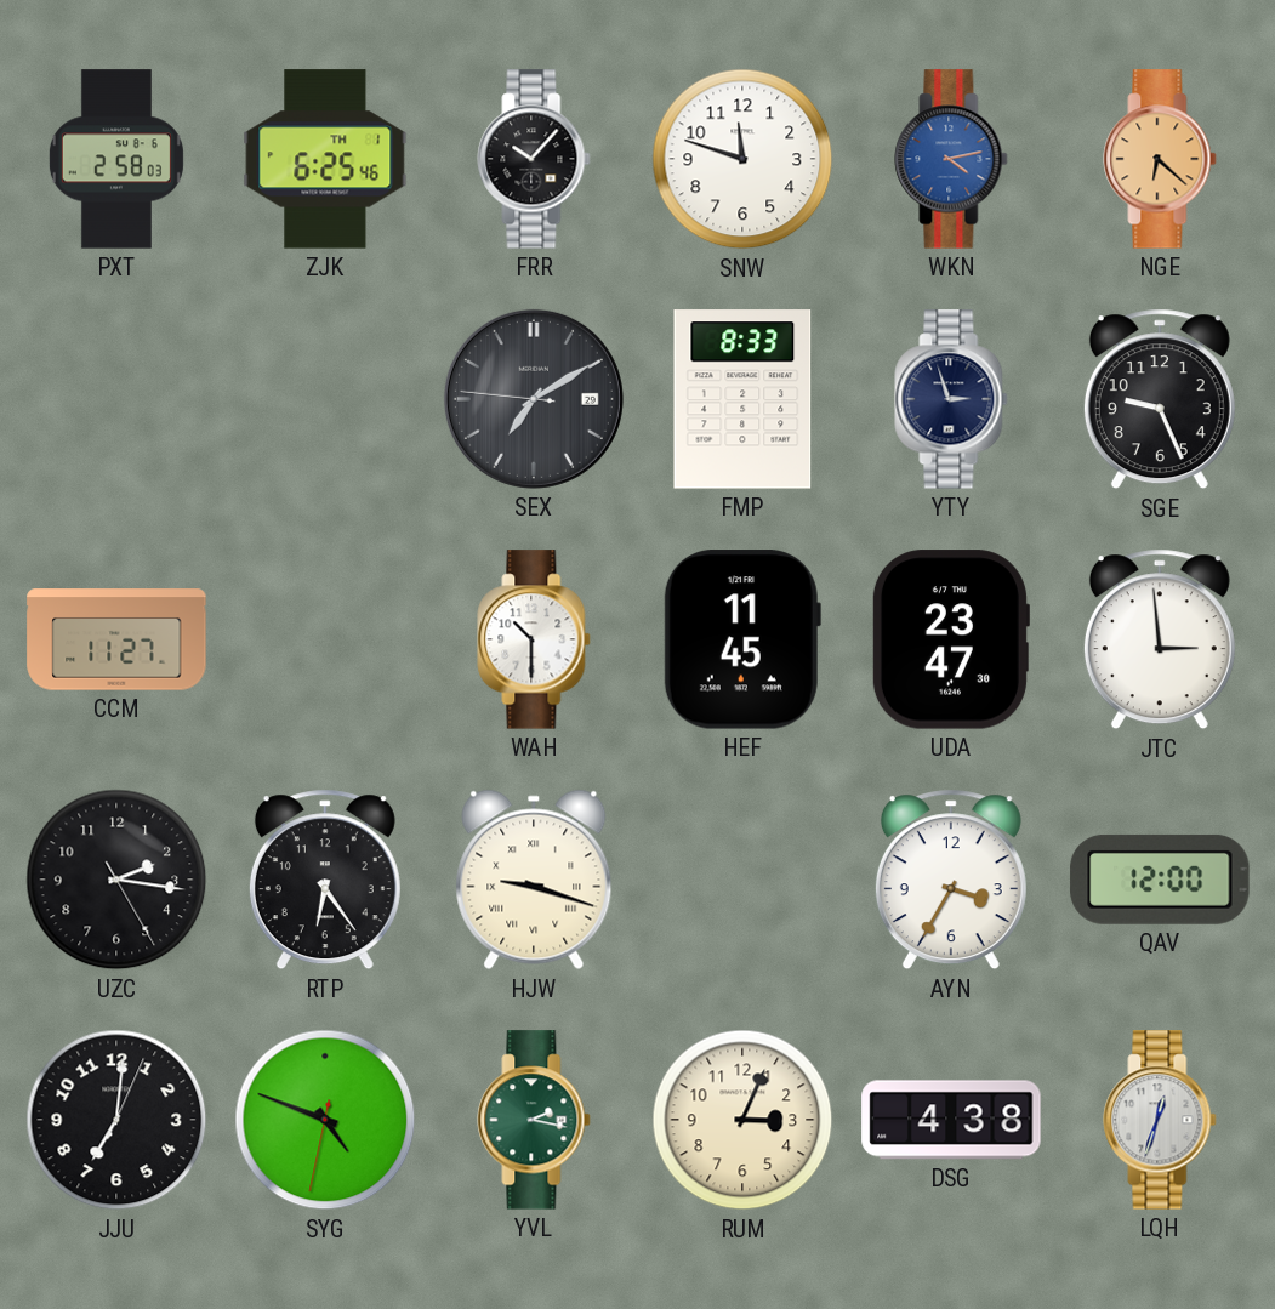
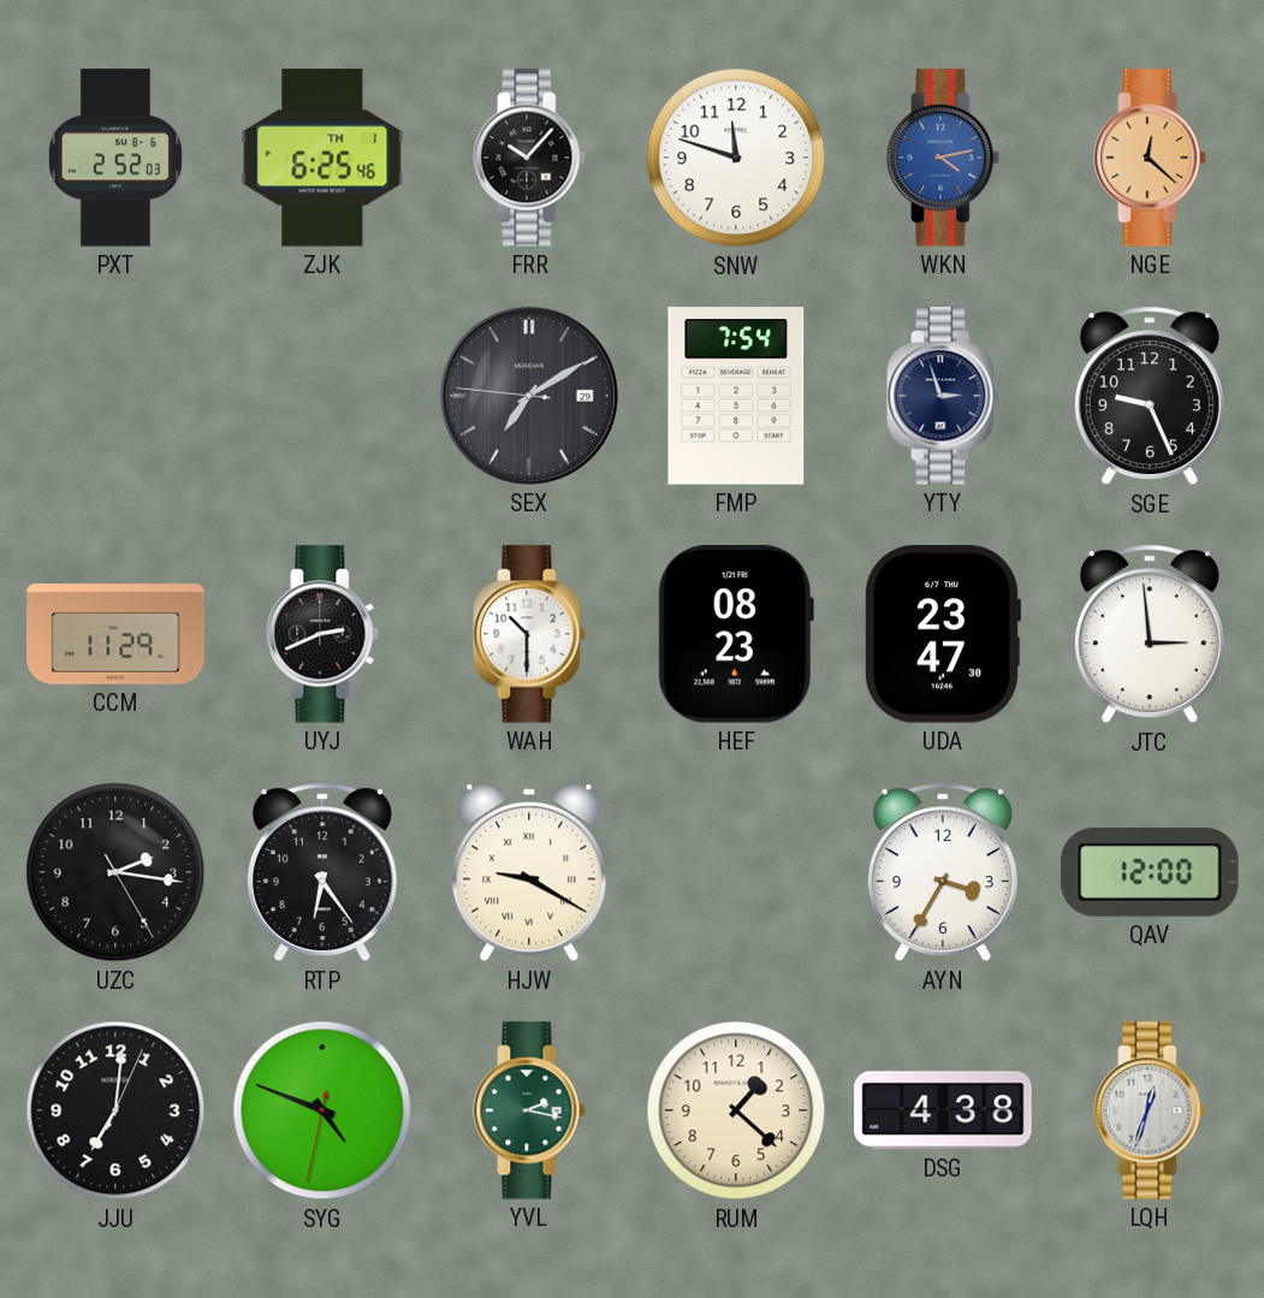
PXT: 2:58 -> 2:52
NGE: 6:22 -> 12:22
FMP: 8:33 -> 7:54
CCM: 11:27 -> 11:29
UYJ: none -> 2:41
HEF: 11:45 -> 08:23
HJW: 9:18 -> 9:20
RUM: 3:04 -> 1:22
